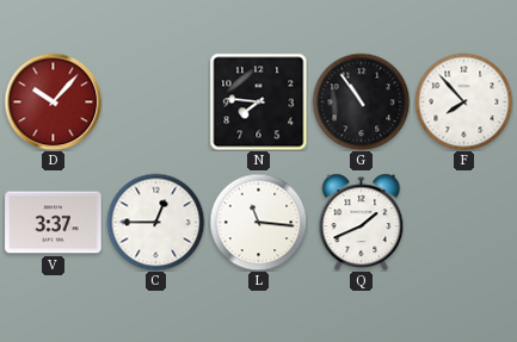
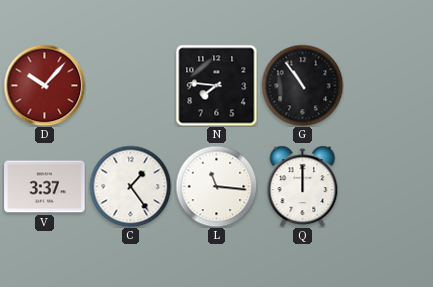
F: 7:53 -> none
C: 12:45 -> 1:24
Q: 1:41 -> 12:00
